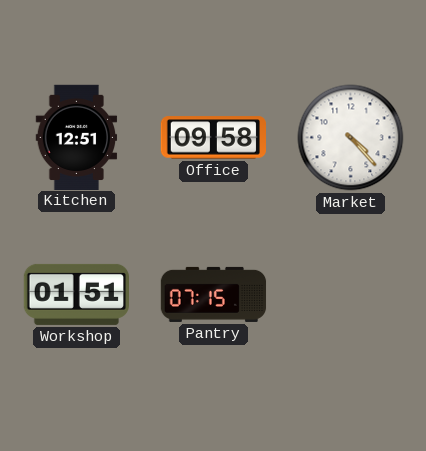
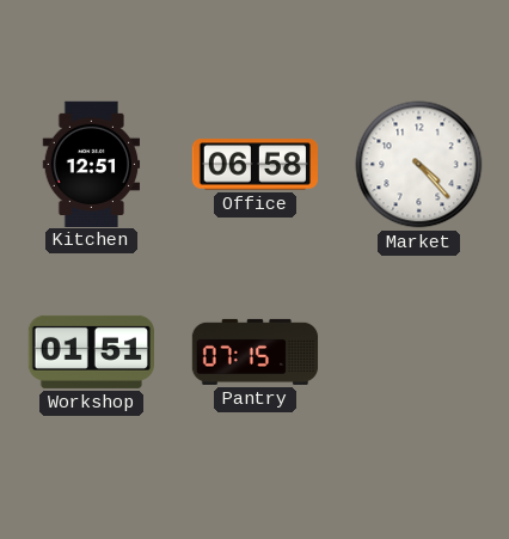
Office: 09:58 -> 06:58
